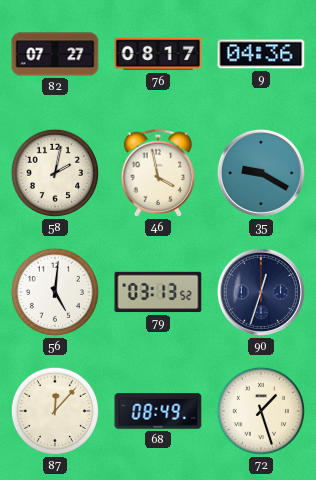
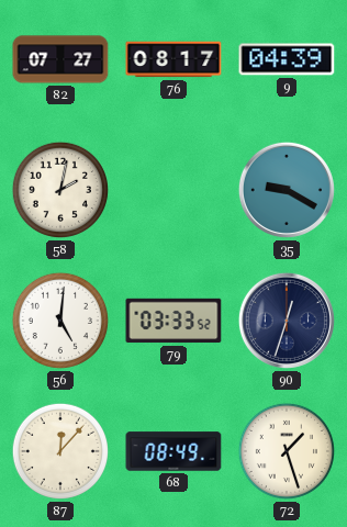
9: 04:36 -> 04:39
46: 3:58 -> none
79: 03:13 -> 03:33
